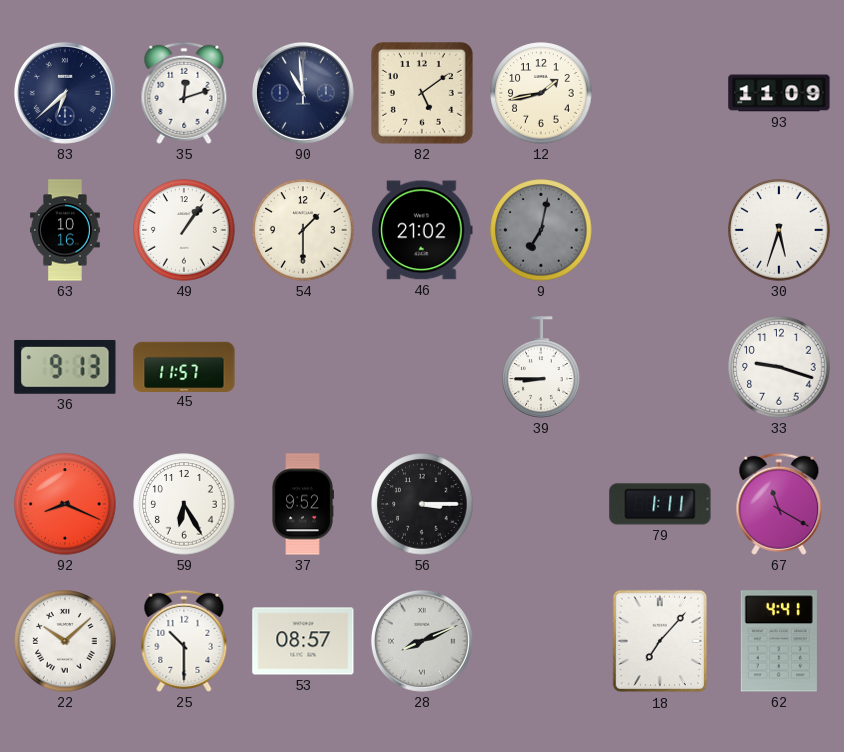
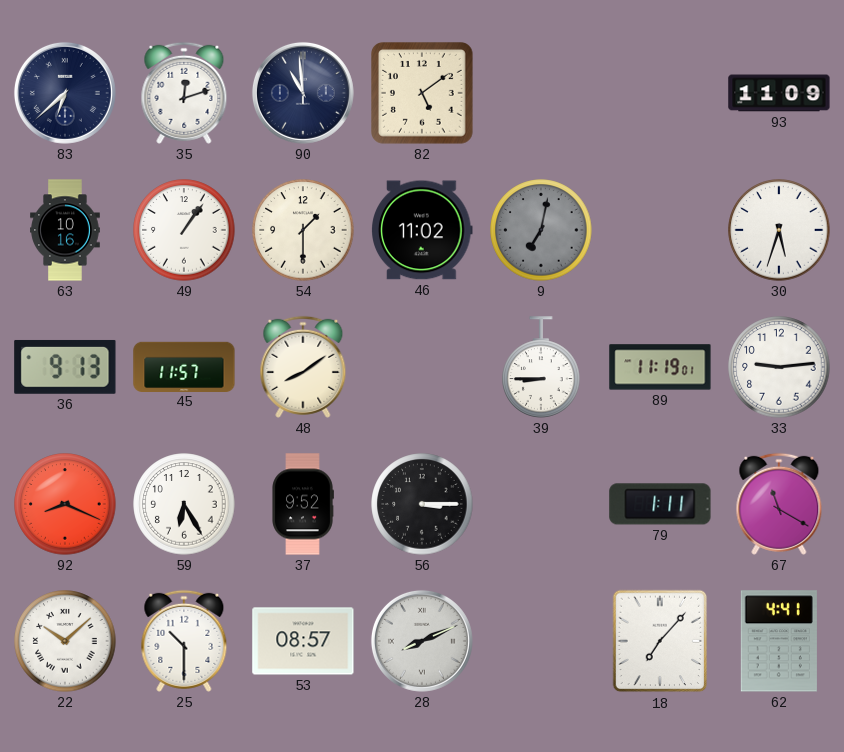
12: 1:43 -> none
46: 21:02 -> 11:02
48: none -> 8:09
89: none -> 11:19
33: 9:18 -> 9:14
